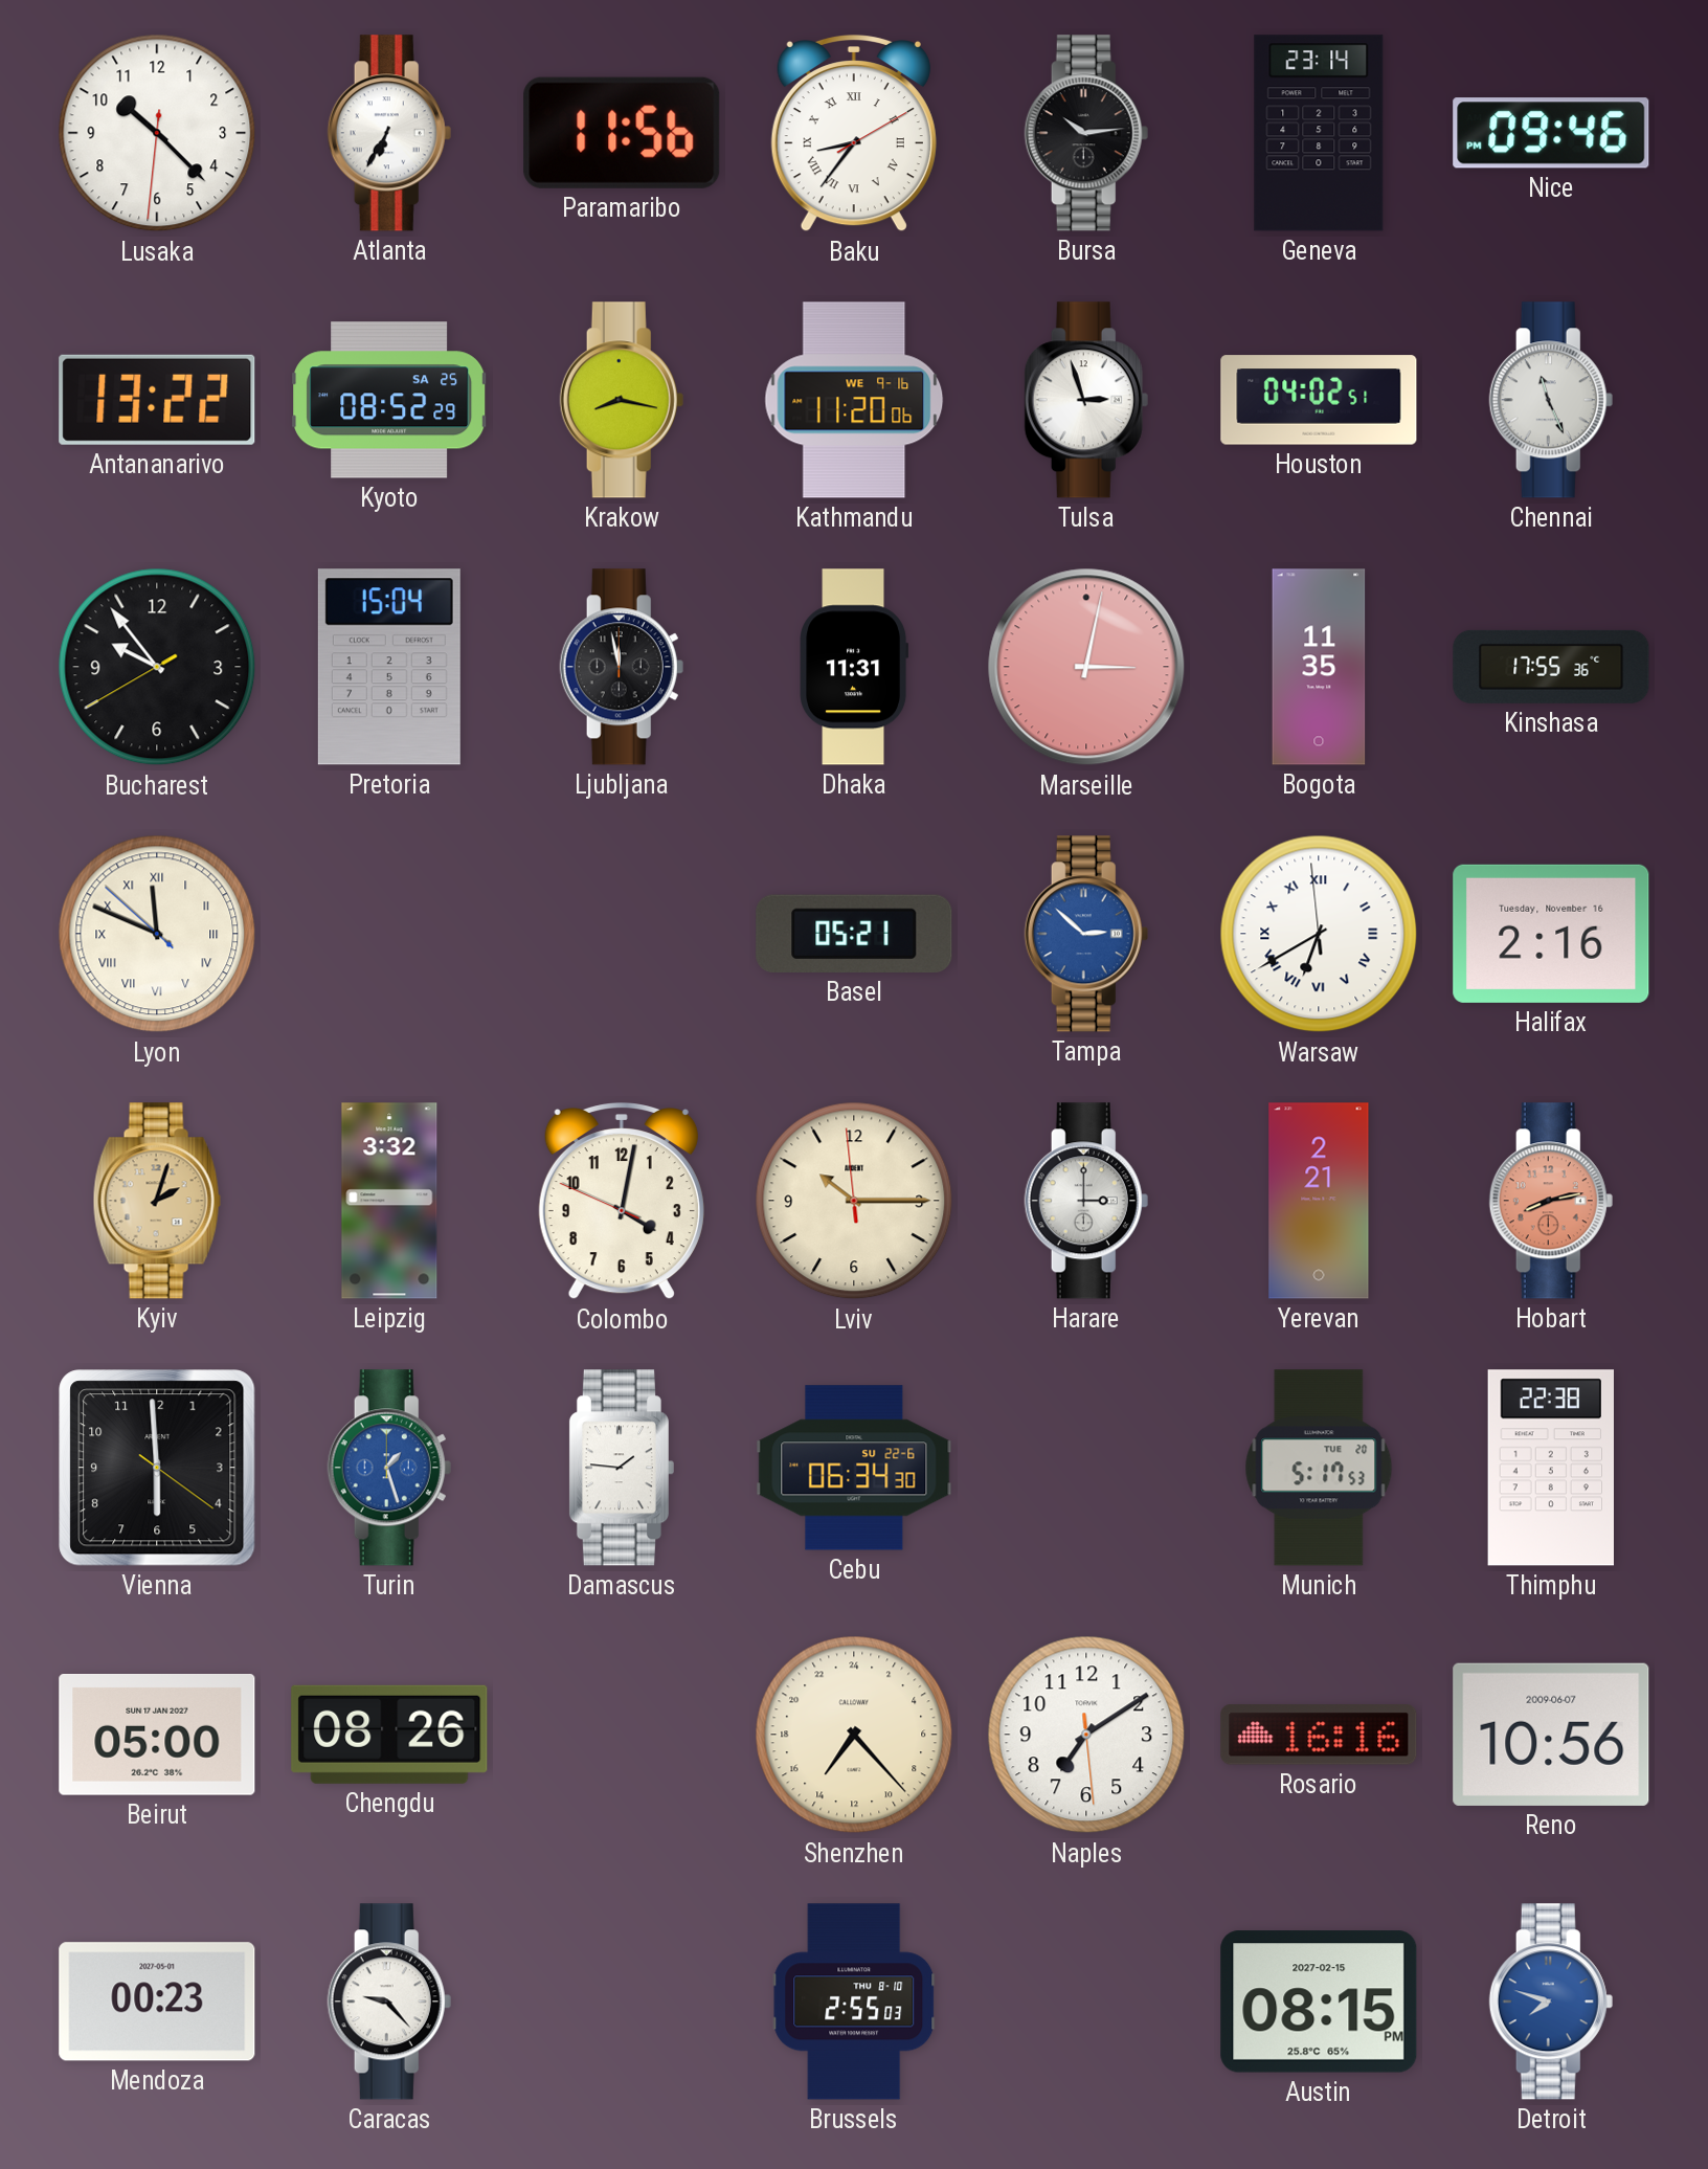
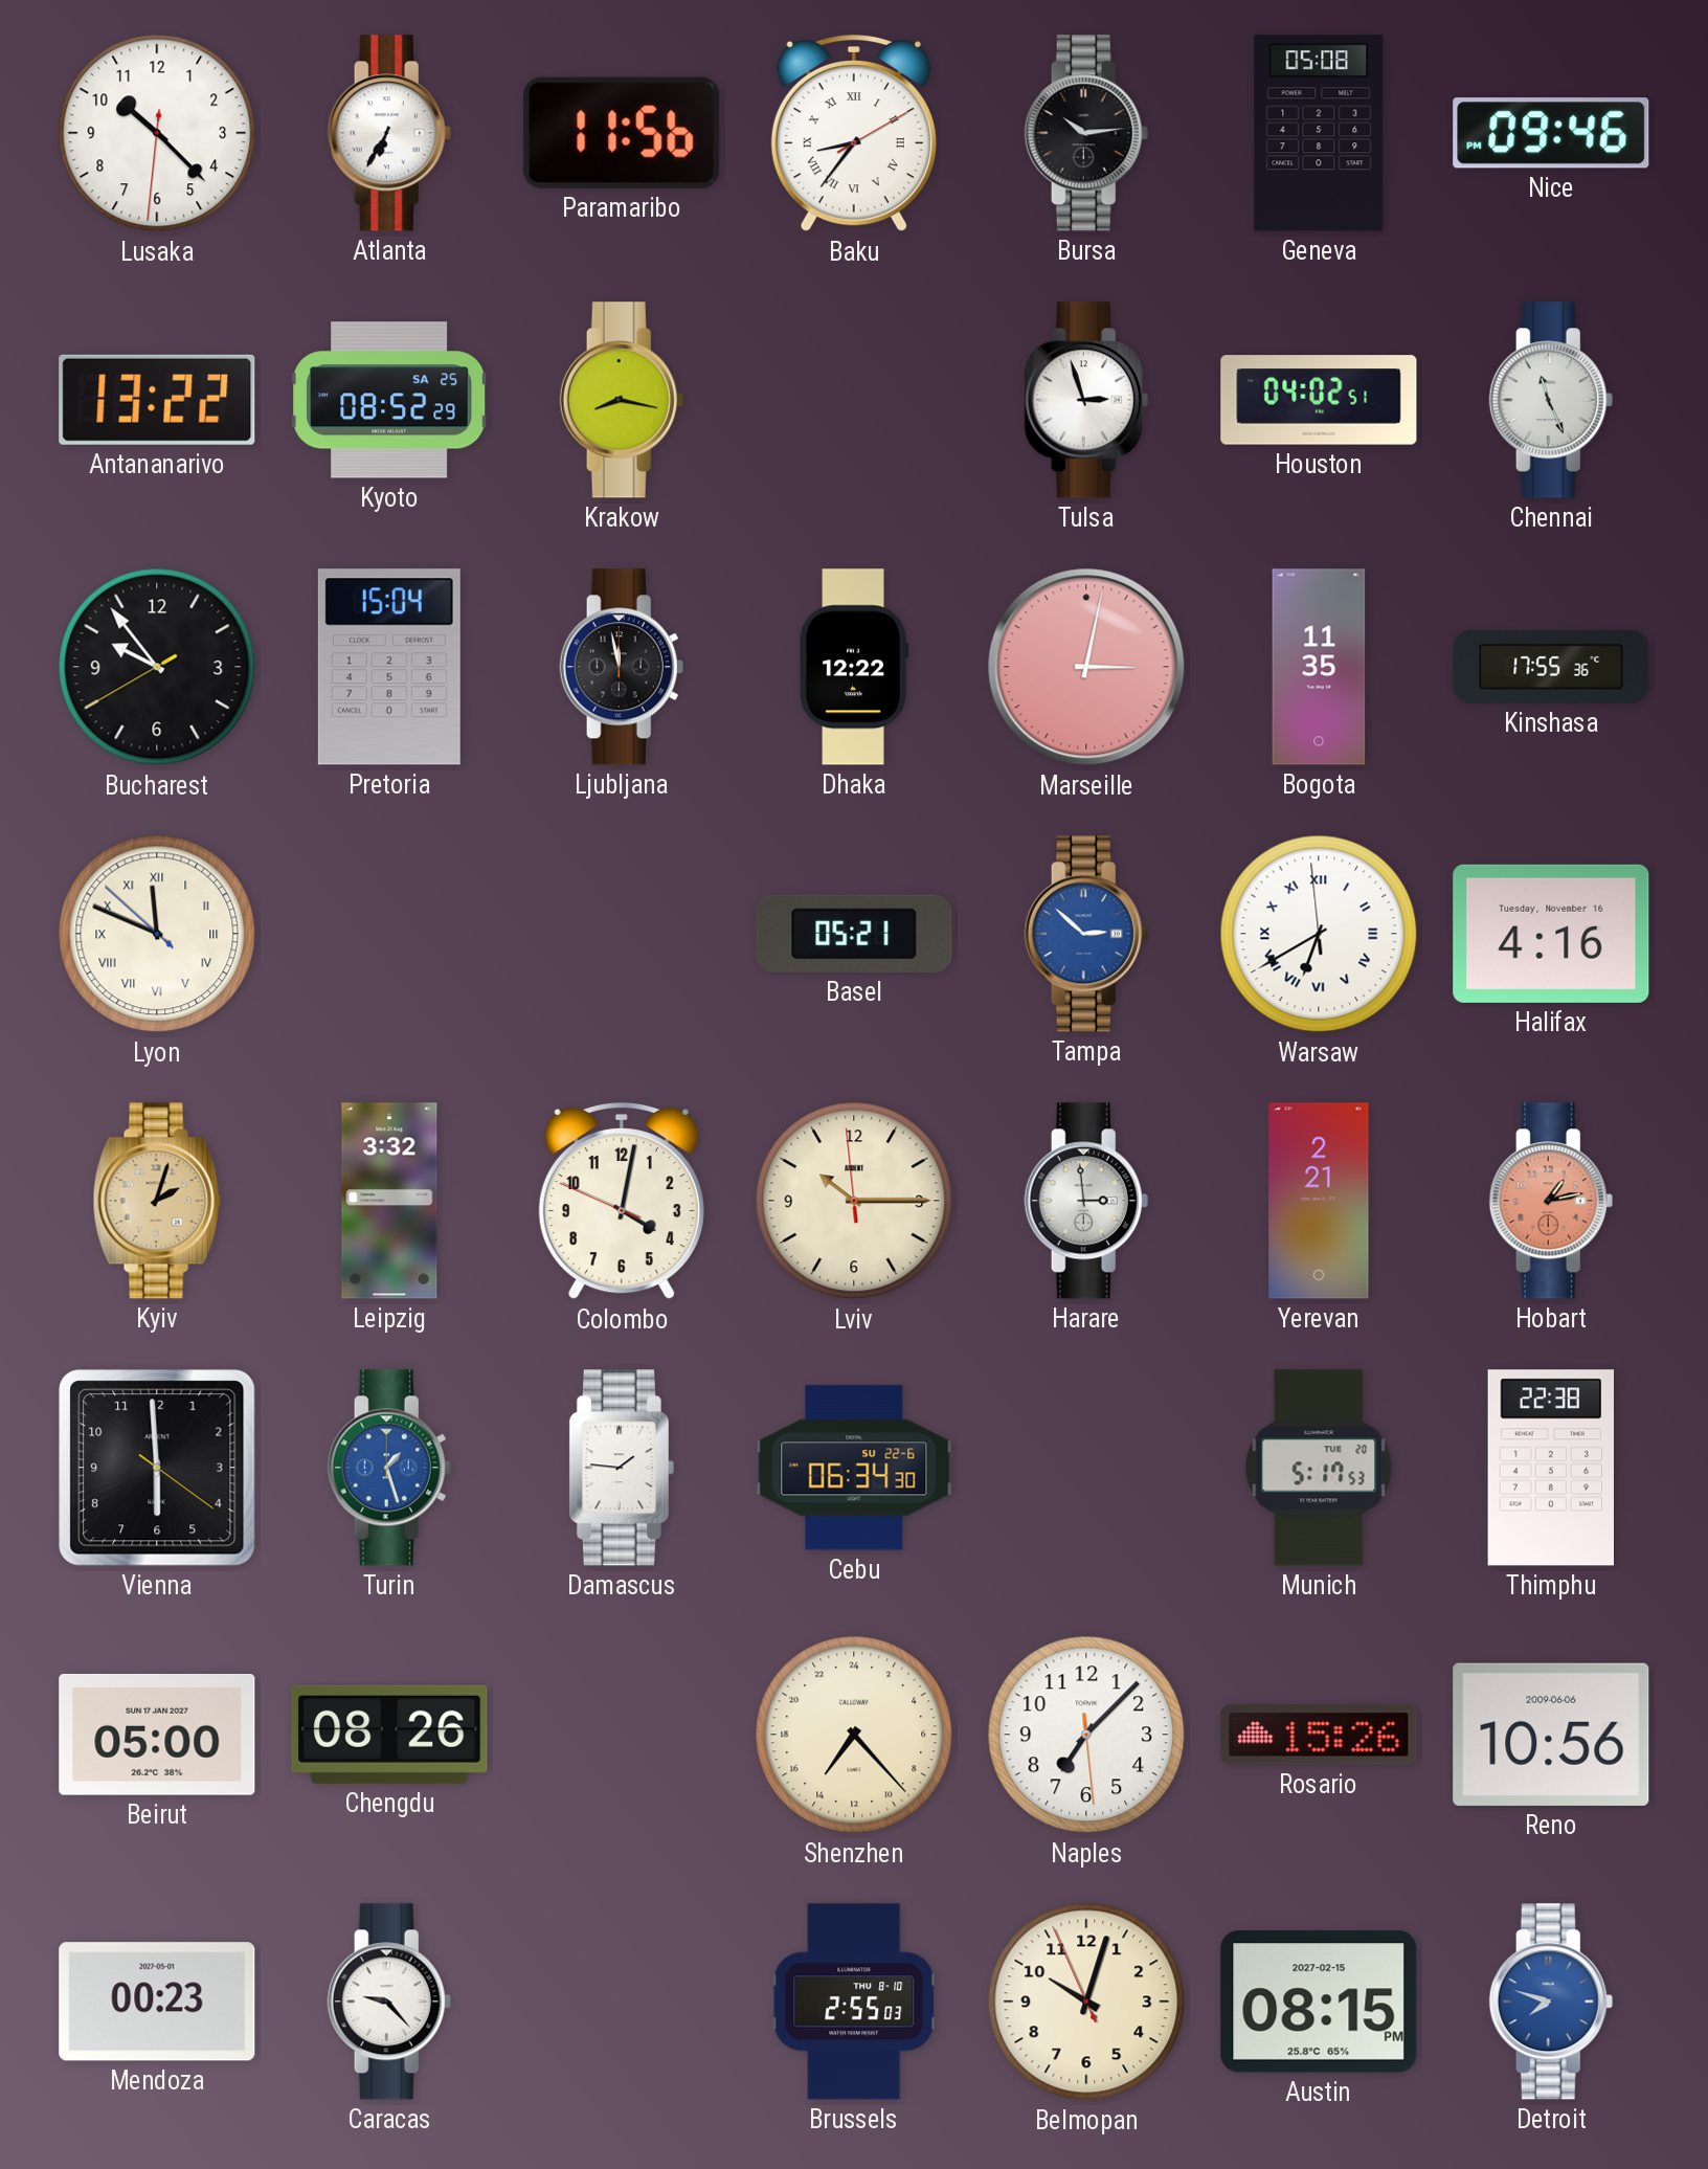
Geneva: 23:14 -> 05:08
Kathmandu: 11:20 -> none
Dhaka: 11:31 -> 12:22
Halifax: 2:16 -> 4:16
Harare: 3:00 -> 2:59
Hobart: 8:13 -> 1:13
Naples: 7:09 -> 7:07
Rosario: 16:16 -> 15:26
Reno date: 2009-06-07 -> 2009-06-06
Belmopan: none -> 10:02
